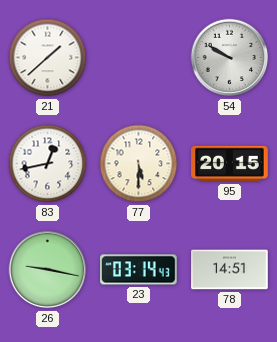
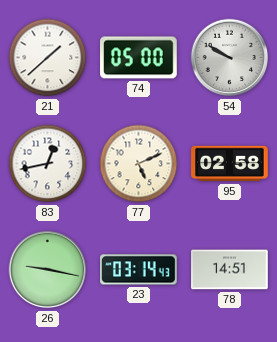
74: none -> 05:00
77: 5:30 -> 5:11
95: 20:15 -> 02:58
